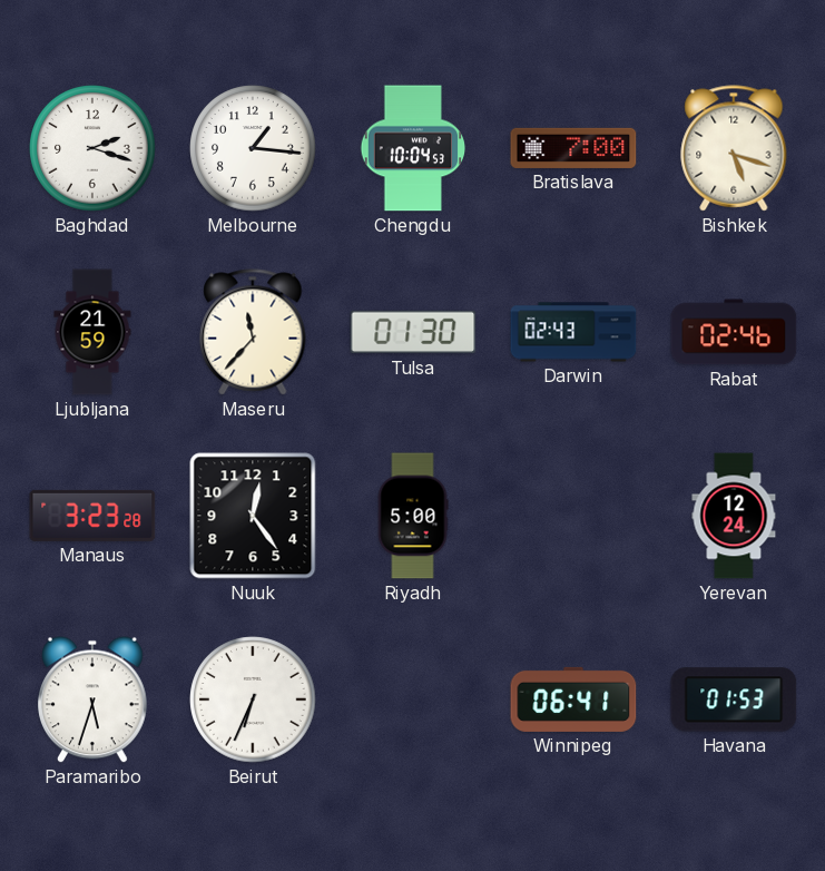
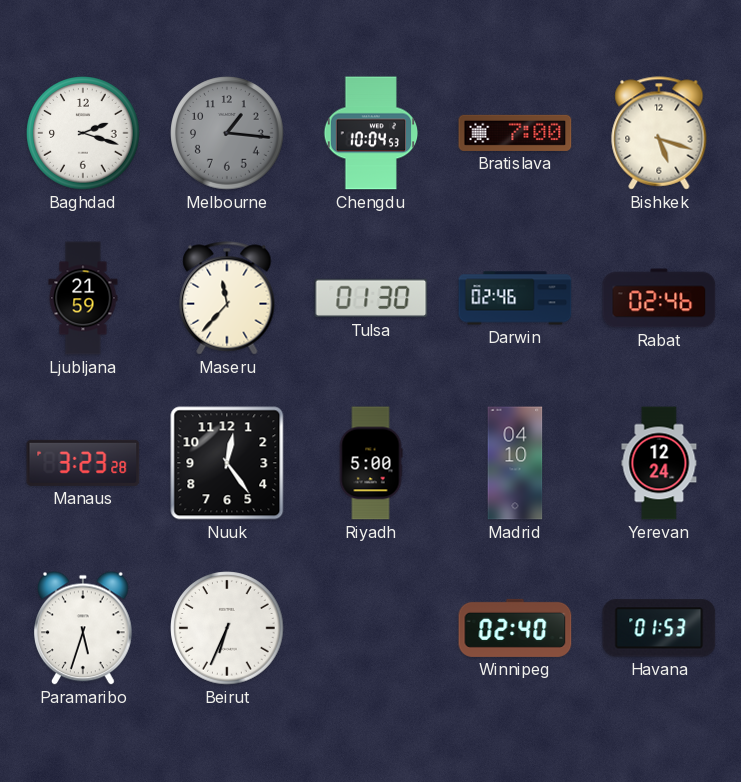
Melbourne dial: white -> grey
Darwin: 02:43 -> 02:46
Madrid: none -> 04:10
Winnipeg: 06:41 -> 02:40
